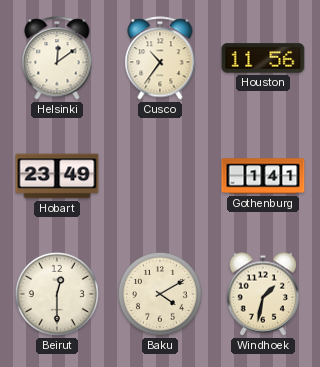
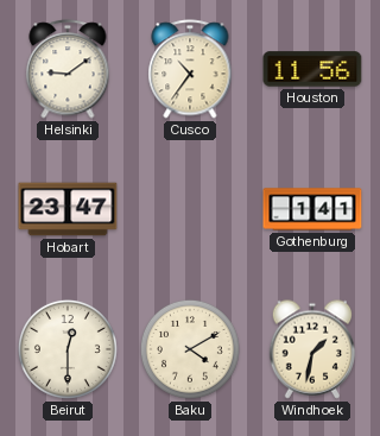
Helsinki: 12:09 -> 9:09
Hobart: 23:49 -> 23:47
